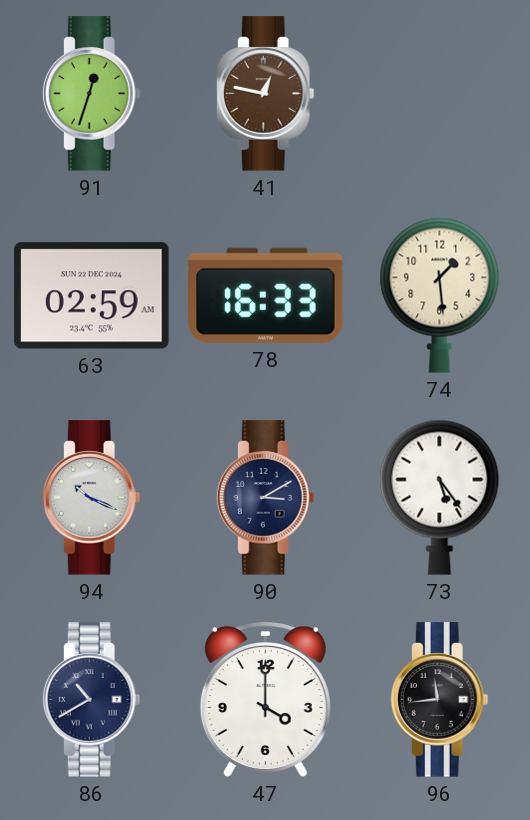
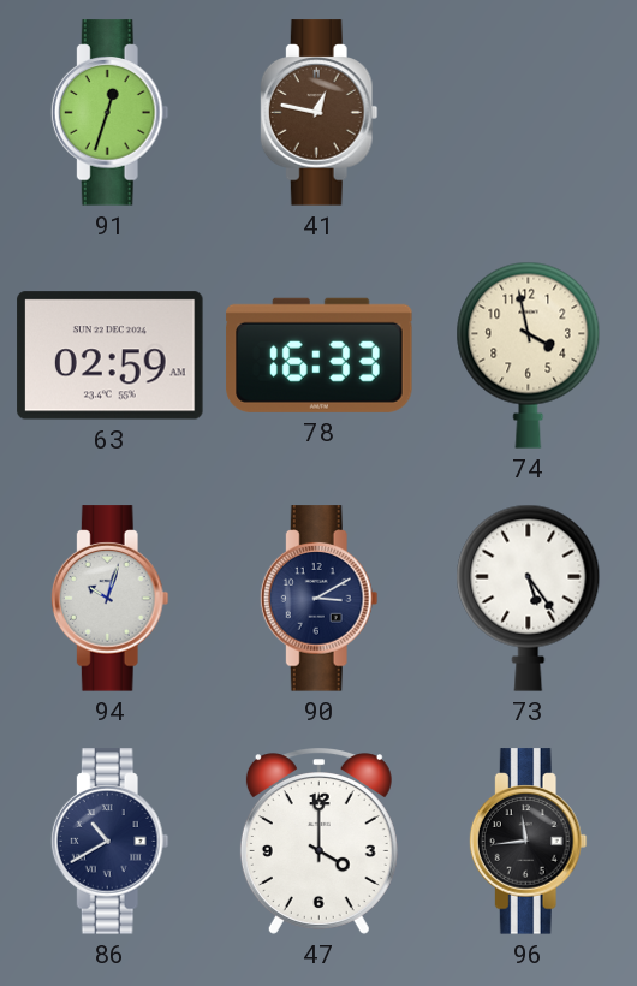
74: 1:29 -> 3:58
94: 10:19 -> 10:03
